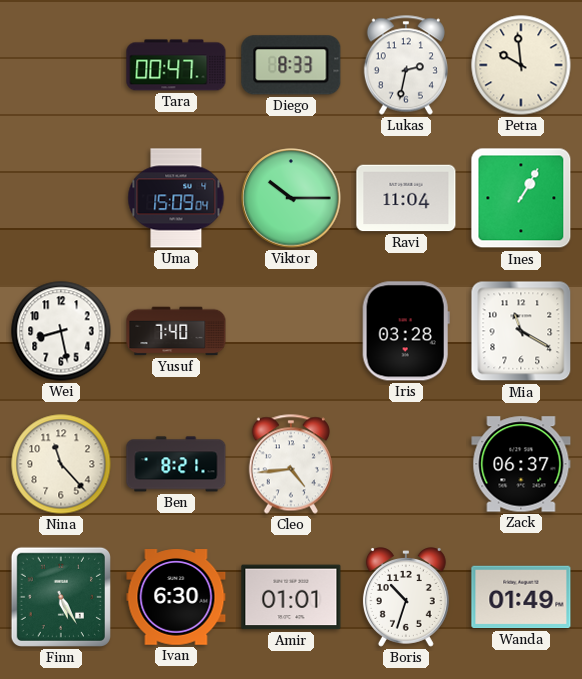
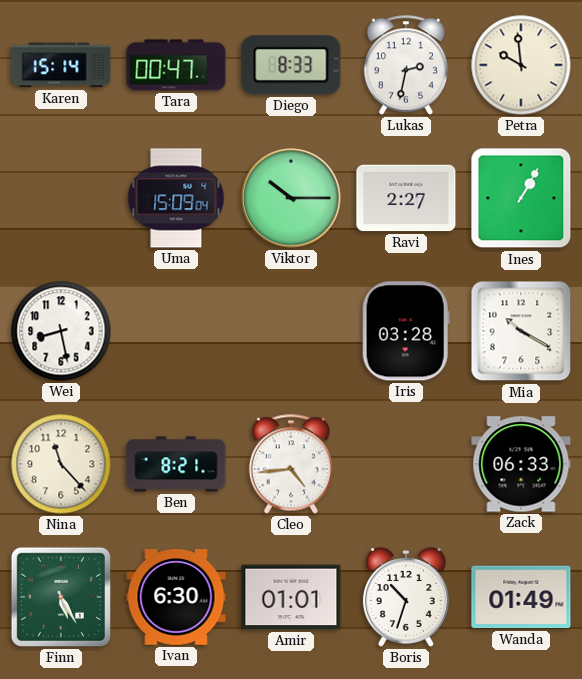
Karen: none -> 15:14
Ravi: 11:04 -> 2:27
Yusuf: 7:40 -> none
Mia: 11:20 -> 10:20
Zack: 06:37 -> 06:33
